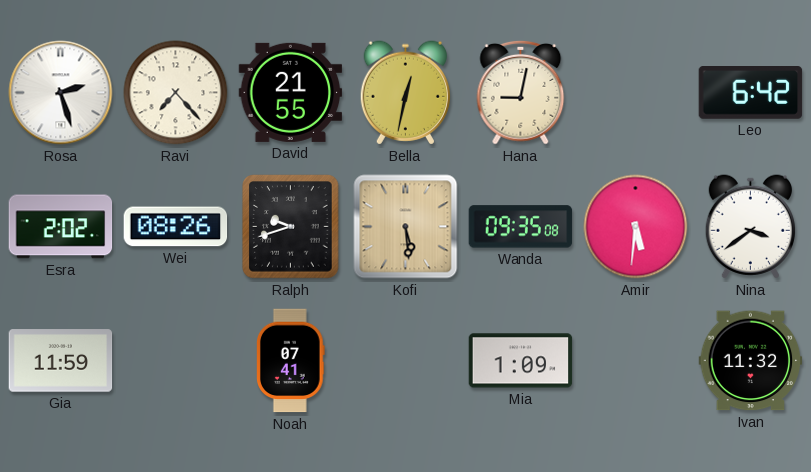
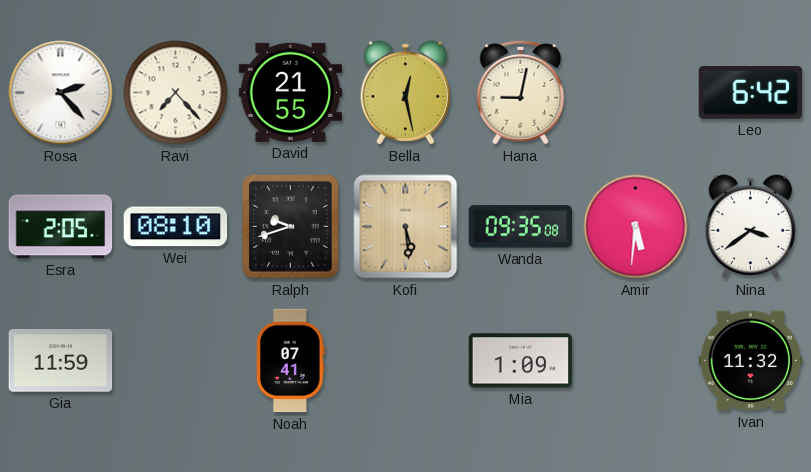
Rosa: 2:27 -> 2:23
Bella: 12:32 -> 12:28
Esra: 2:02 -> 2:05
Wei: 08:26 -> 08:10
